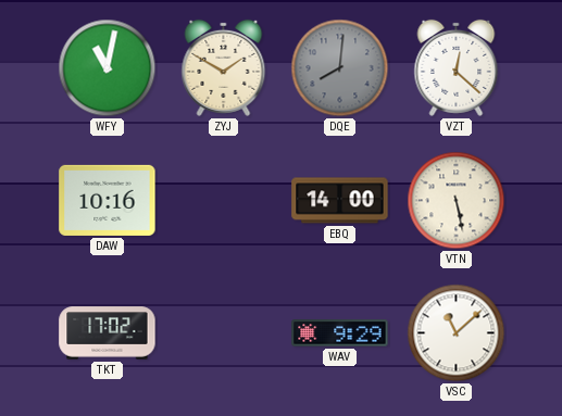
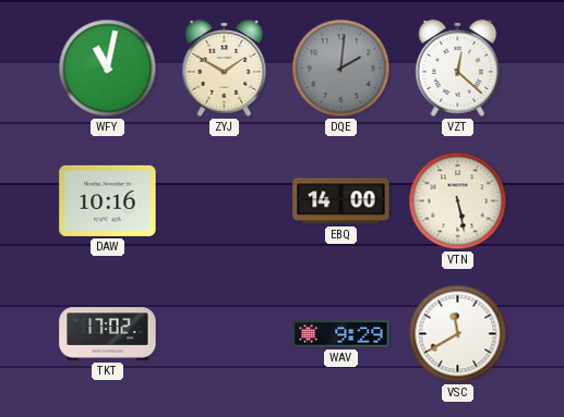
DQE: 8:01 -> 2:01
VSC: 11:08 -> 11:40
